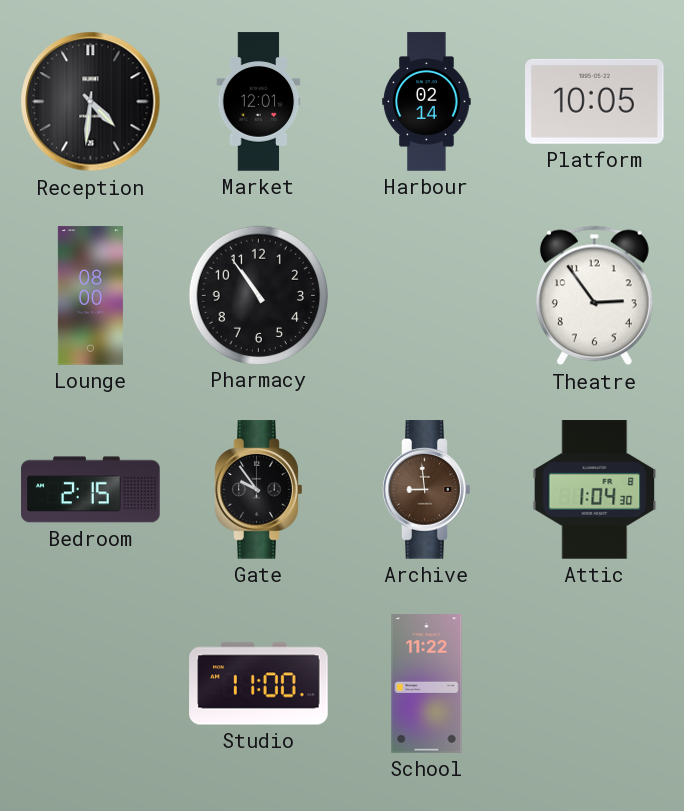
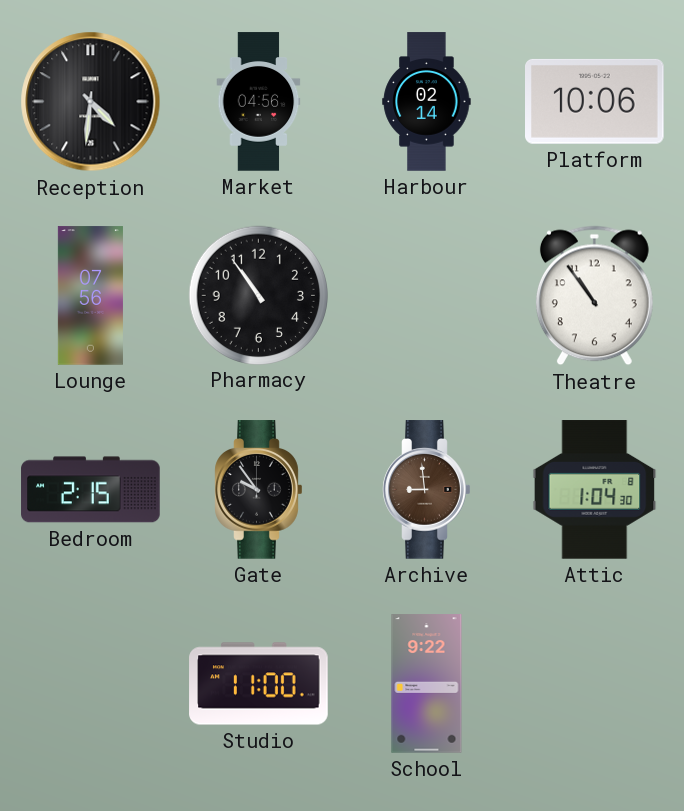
Market: 12:01 -> 04:56
Platform: 10:05 -> 10:06
Lounge: 08:00 -> 07:56
Theatre: 2:54 -> 10:54
School: 11:22 -> 9:22
